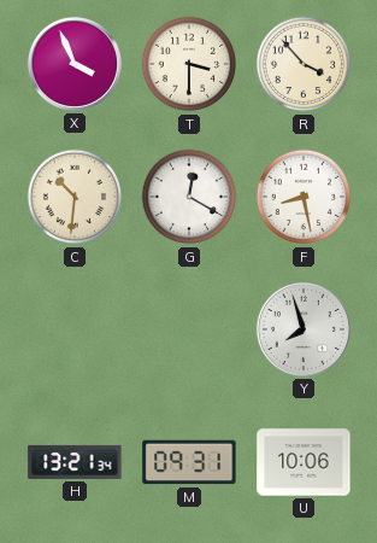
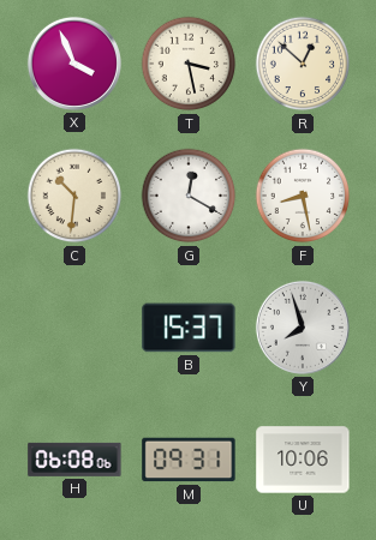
T: 3:30 -> 3:28
R: 3:53 -> 12:52
B: none -> 15:37
H: 13:21 -> 06:08
